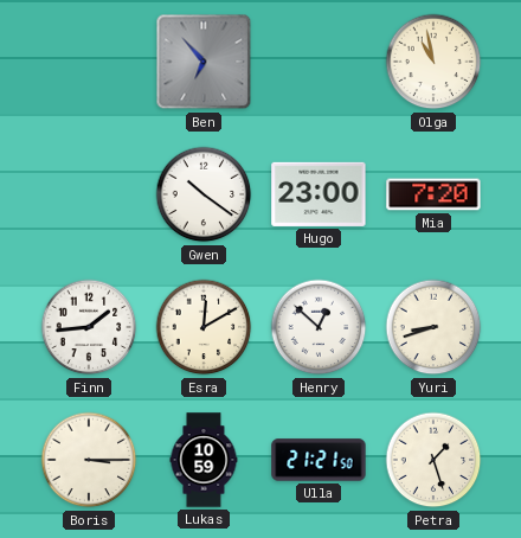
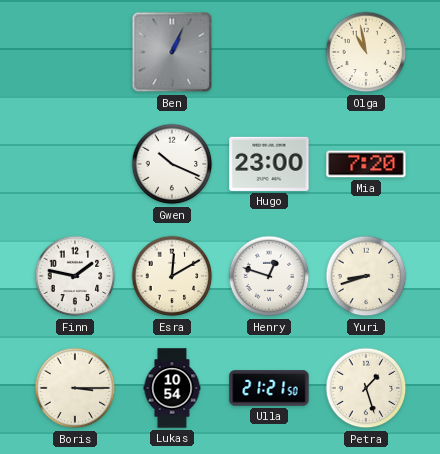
Ben: 6:53 -> 1:04
Gwen: 10:21 -> 10:19
Finn: 1:44 -> 1:47
Henry: 12:52 -> 12:48
Lukas: 10:59 -> 10:54
